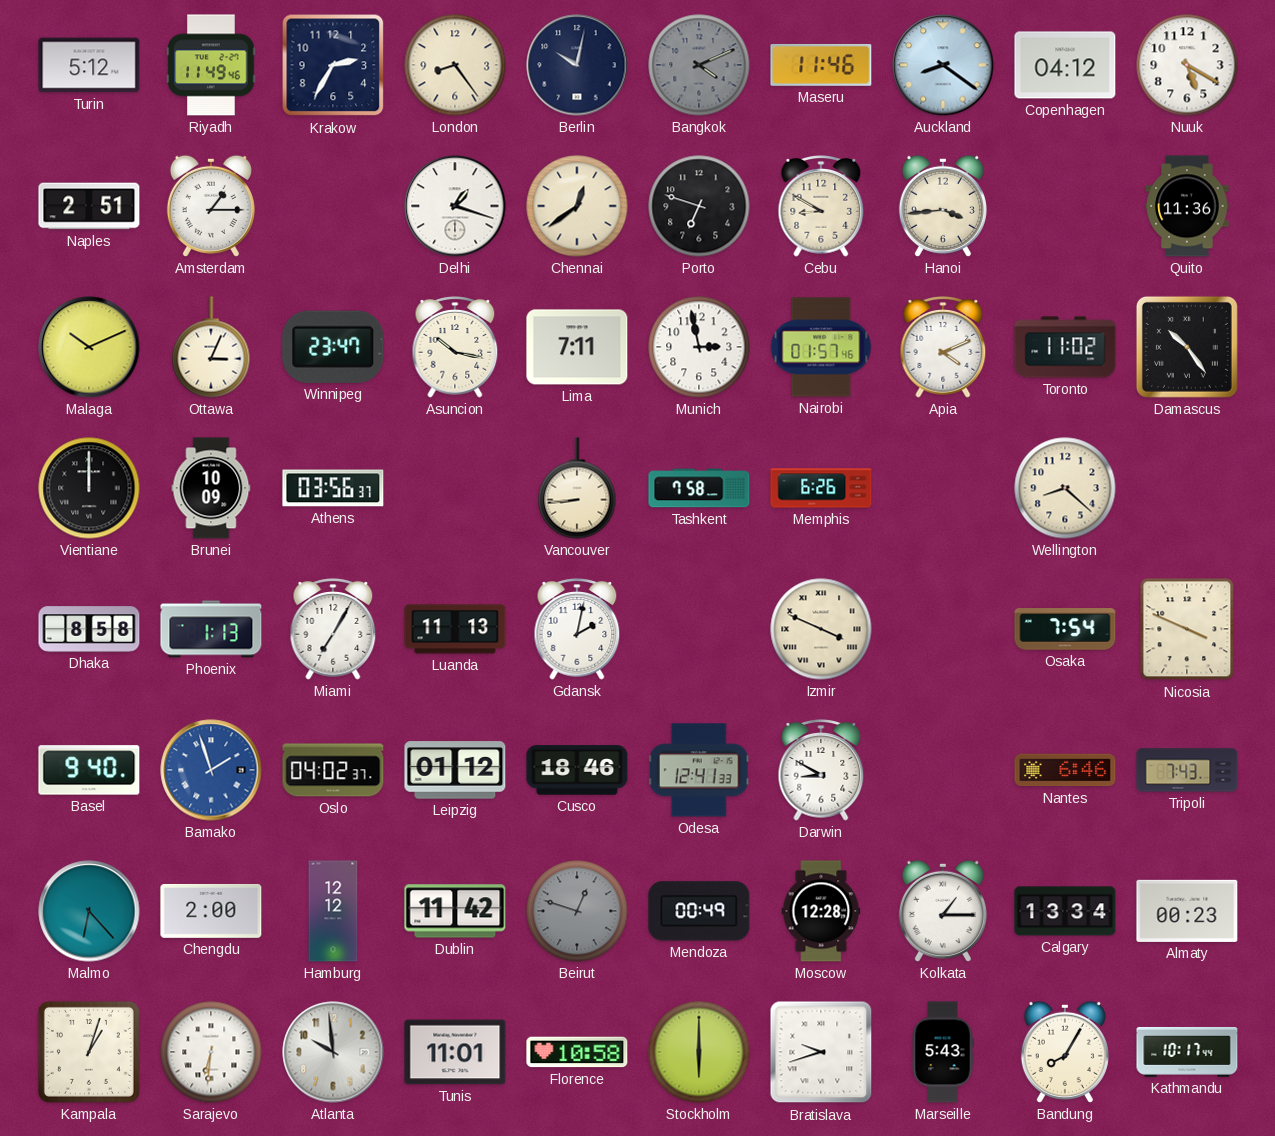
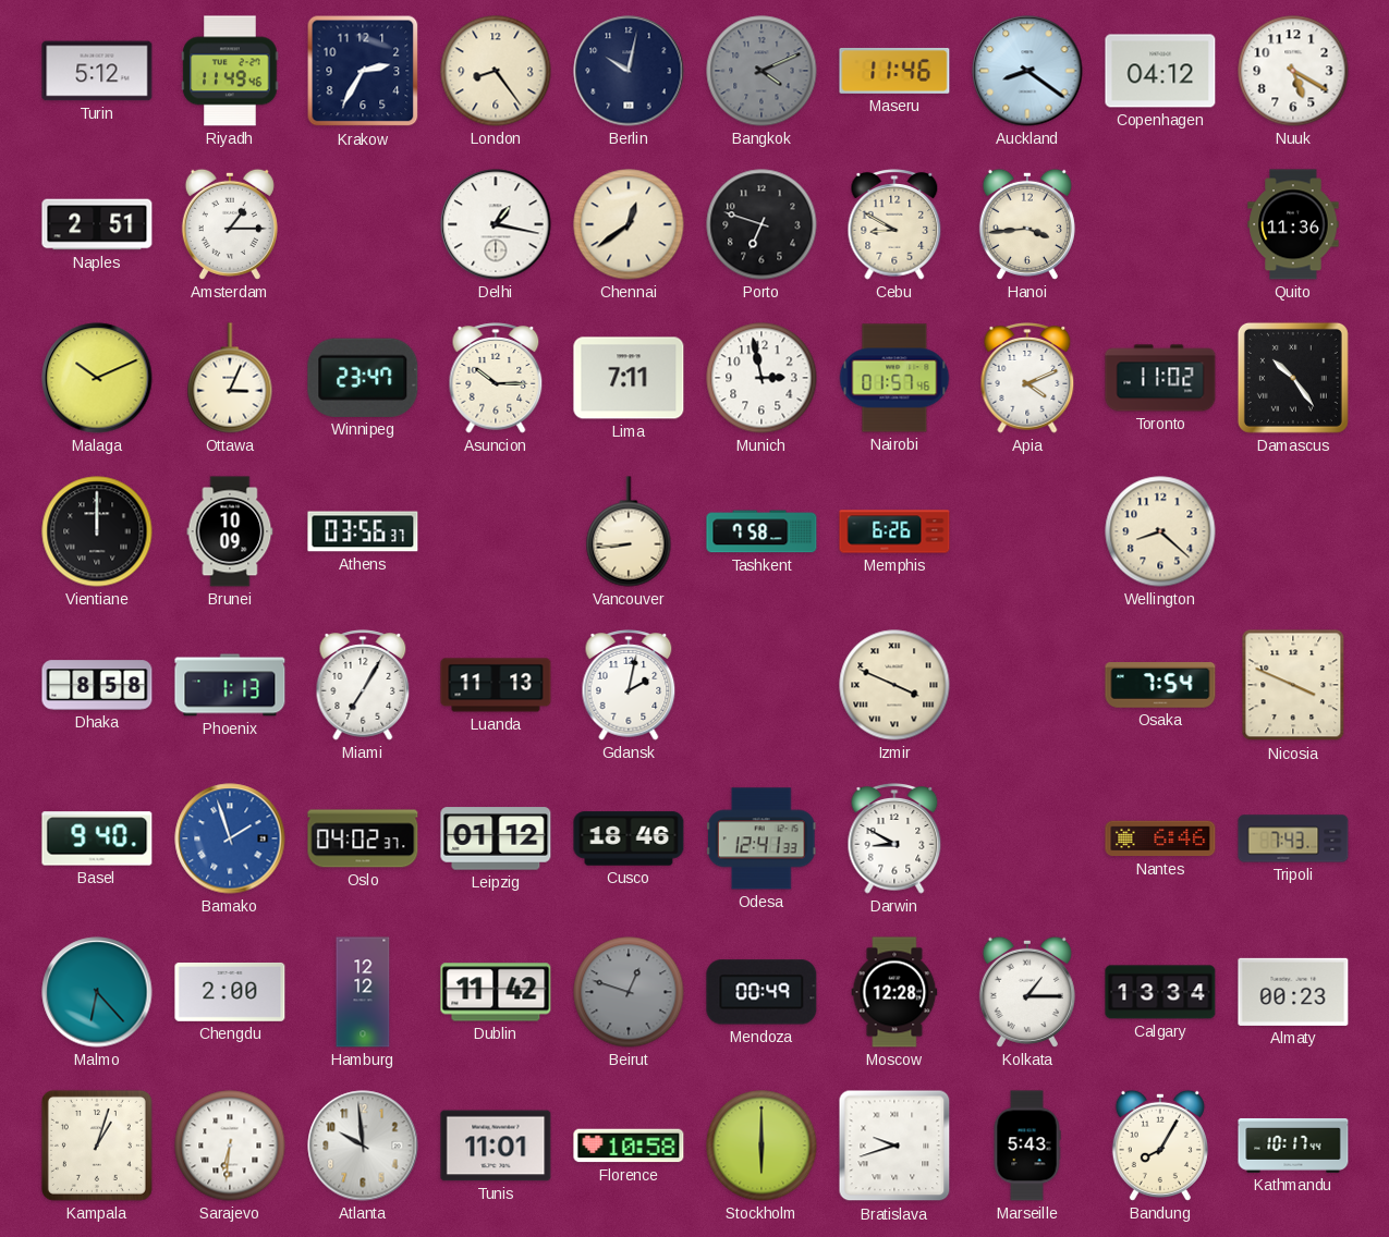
Delhi: 1:18 -> 1:17
Asuncion: 10:17 -> 10:15
